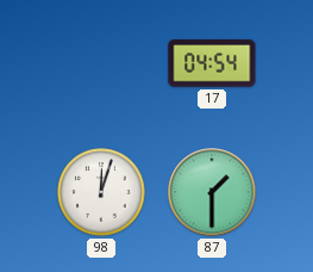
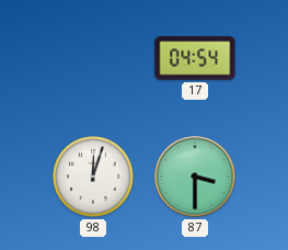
87: 1:30 -> 3:30
